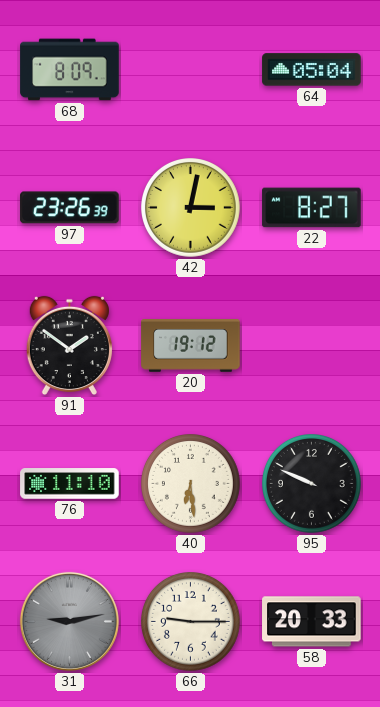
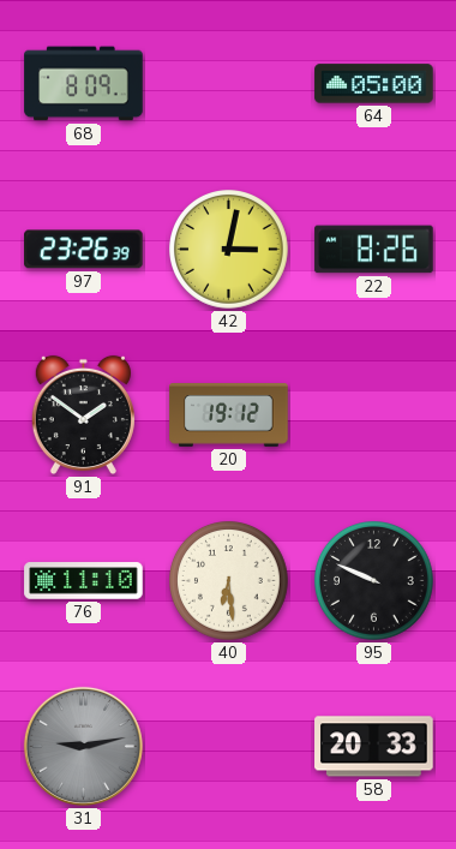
64: 05:04 -> 05:00
22: 8:27 -> 8:26
66: 9:15 -> none
